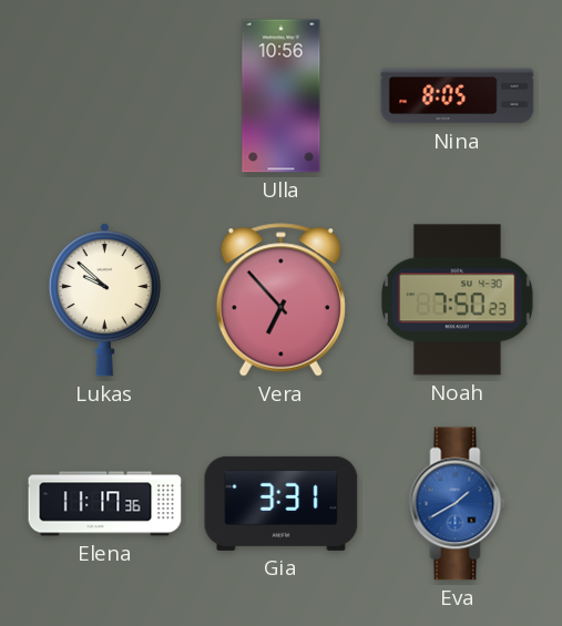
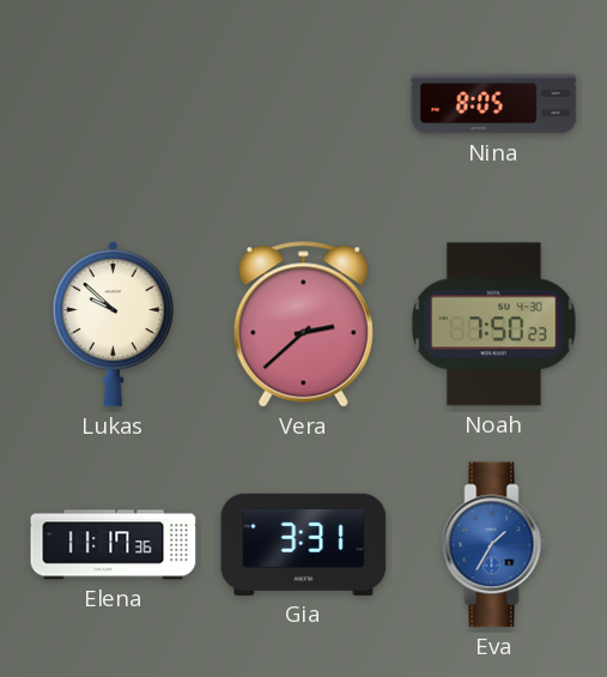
Ulla: 10:56 -> none
Vera: 6:53 -> 2:38
Eva: 1:40 -> 1:35
